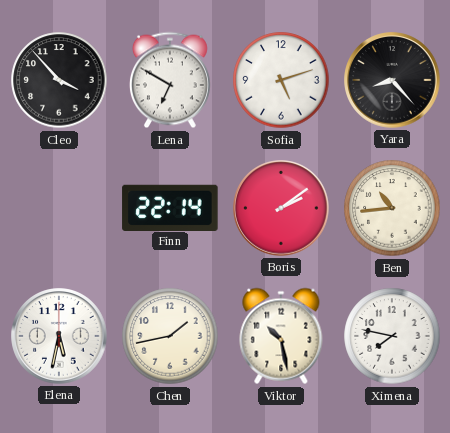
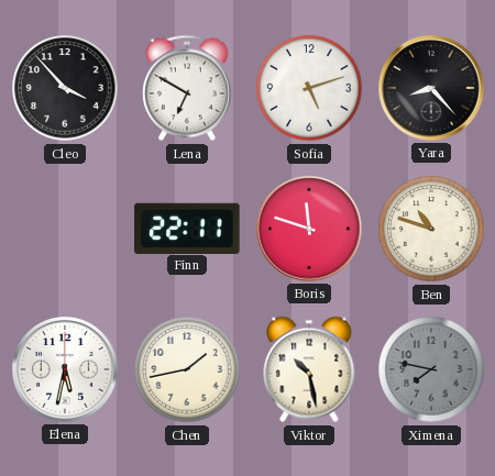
Finn: 22:14 -> 22:11
Boris: 2:09 -> 11:48
Ben: 10:44 -> 10:48
Ximena dial: white -> grey
